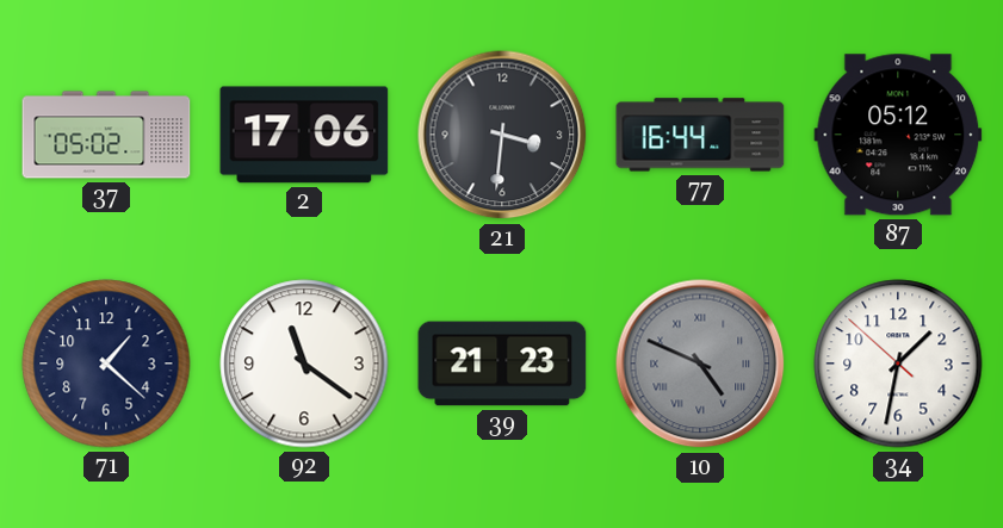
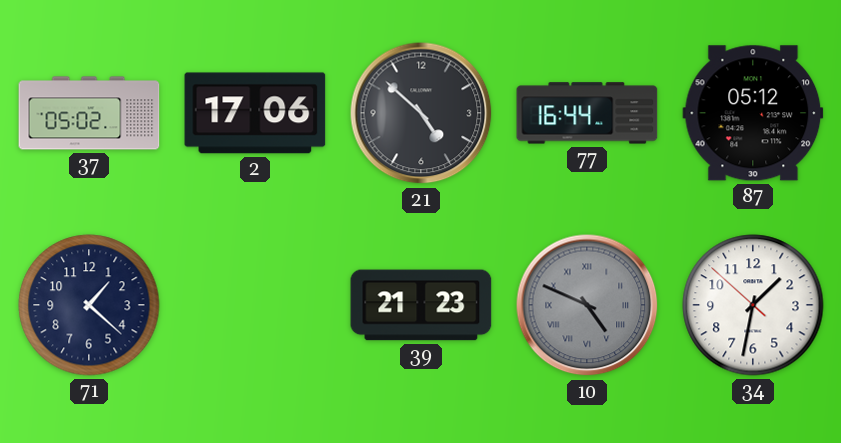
21: 3:31 -> 4:52
92: 11:21 -> none
